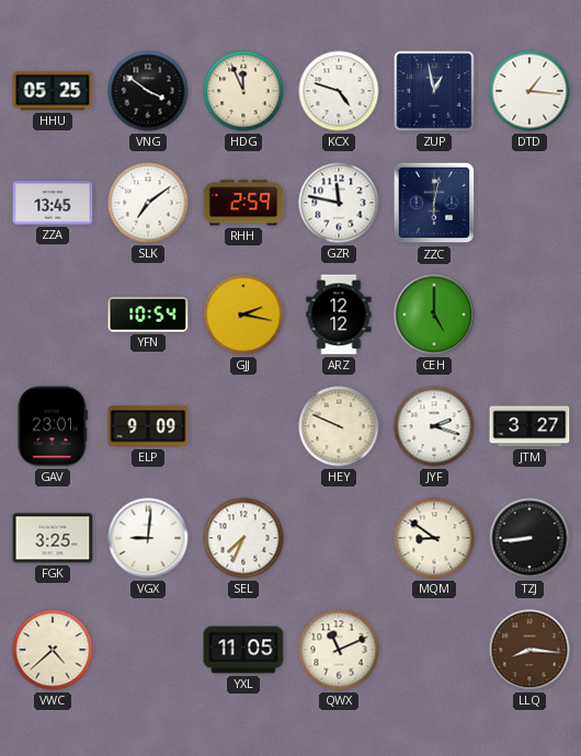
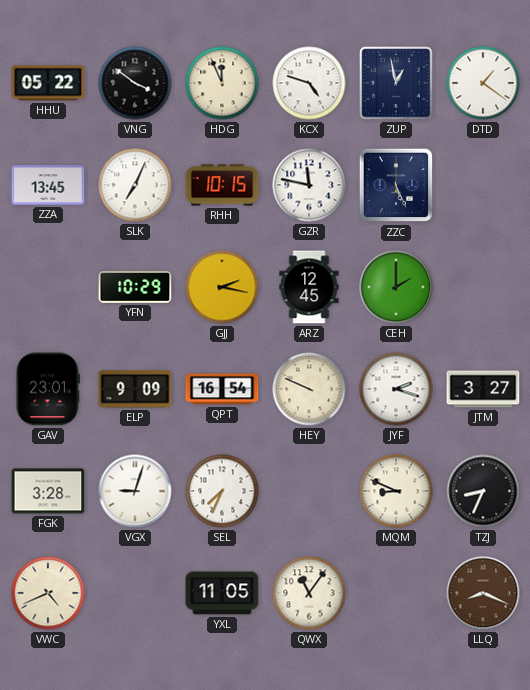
HHU: 05:25 -> 05:22
DTD: 1:16 -> 1:21
SLK: 7:09 -> 7:04
RHH: 2:59 -> 10:15
ZZC: 6:02 -> 5:26
YFN: 10:54 -> 10:29
ARZ: 12:12 -> 12:45
CEH: 5:00 -> 2:00
QPT: none -> 16:54
FGK: 3:25 -> 3:28
VGX: 9:01 -> 9:03
MQM: 8:51 -> 8:49
TZJ: 8:44 -> 8:34
VWC: 4:38 -> 4:41
QWX: 11:11 -> 11:06
LLQ: 8:16 -> 8:19
